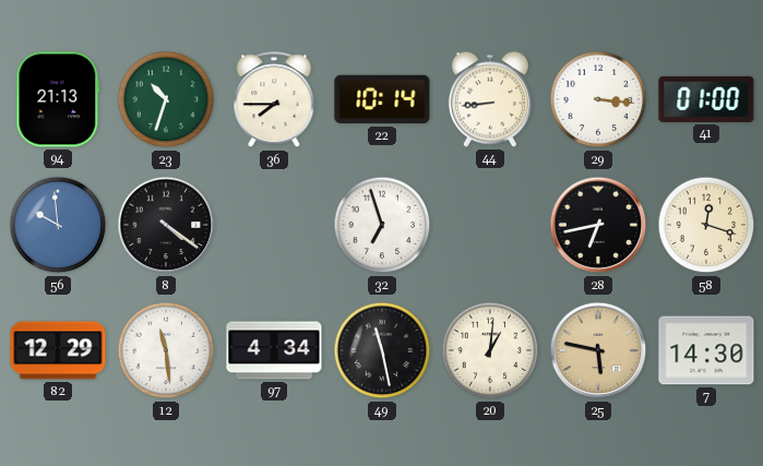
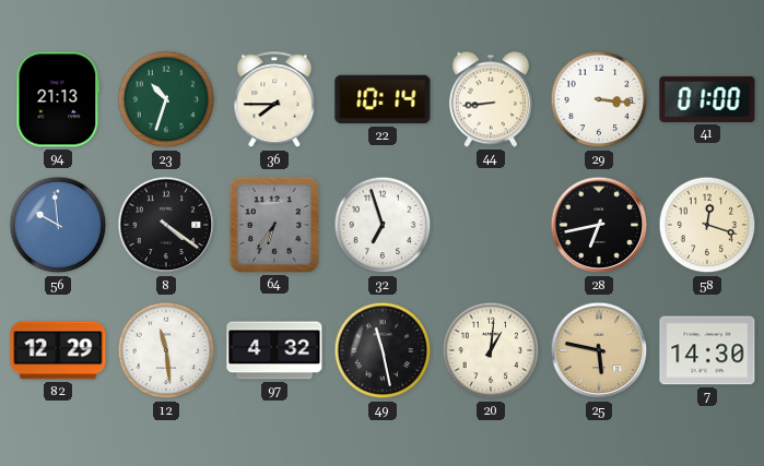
64: none -> 6:36
97: 4:34 -> 4:32
